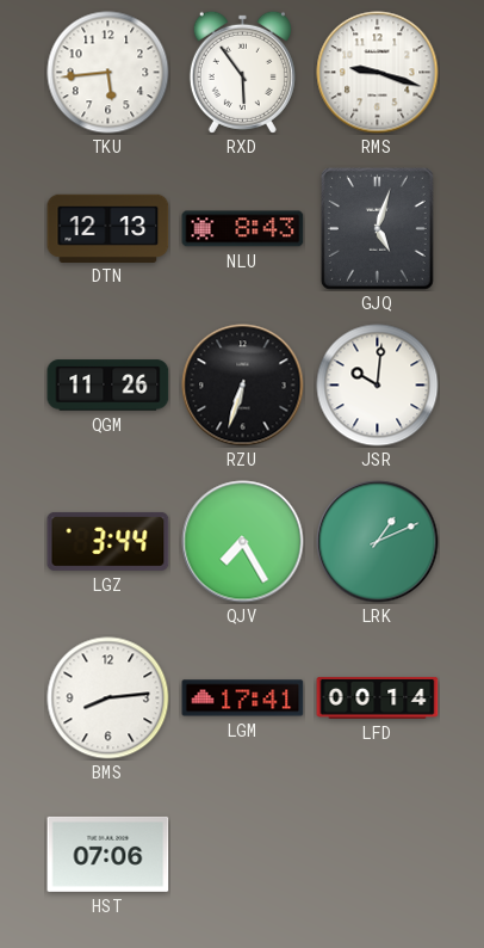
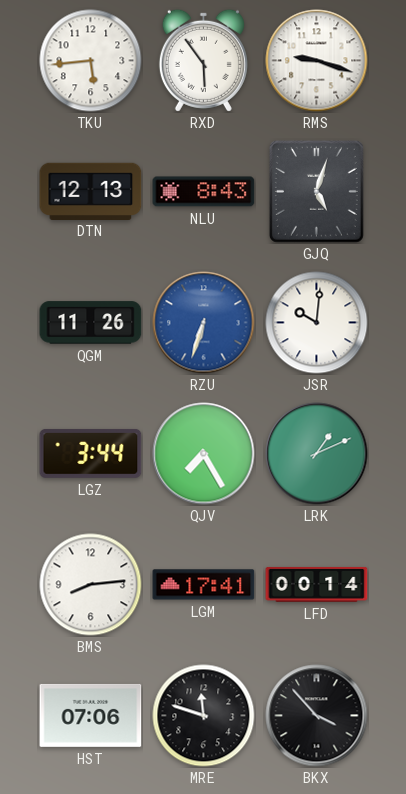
RZU dial: black -> blue
MRE: none -> 11:48
BKX: none -> 3:53
